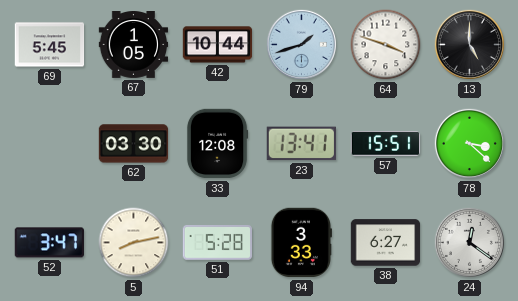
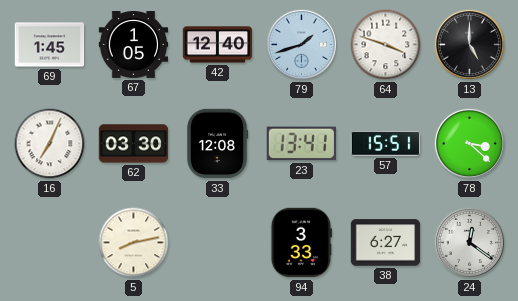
69: 5:45 -> 1:45
42: 10:44 -> 12:40
16: none -> 7:04
52: 3:47 -> none
51: 5:28 -> none
